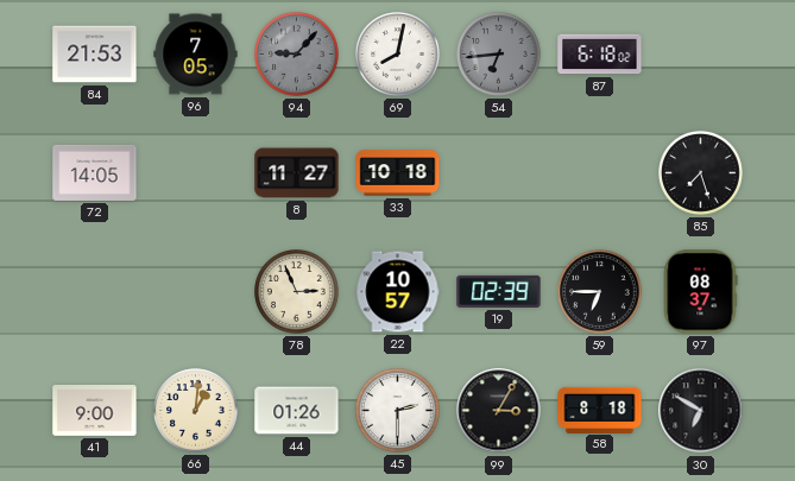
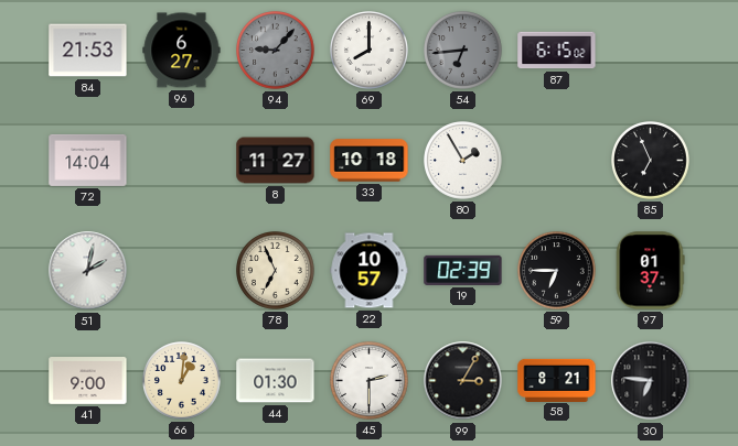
96: 7:05 -> 6:27
69: 8:02 -> 8:00
87: 6:18 -> 6:15
72: 14:05 -> 14:04
80: none -> 1:55
85: 7:27 -> 6:56
51: none -> 2:02
78: 2:56 -> 6:56
97: 08:37 -> 01:37
44: 01:26 -> 01:30
58: 8:18 -> 8:21
30: 6:50 -> 6:46
